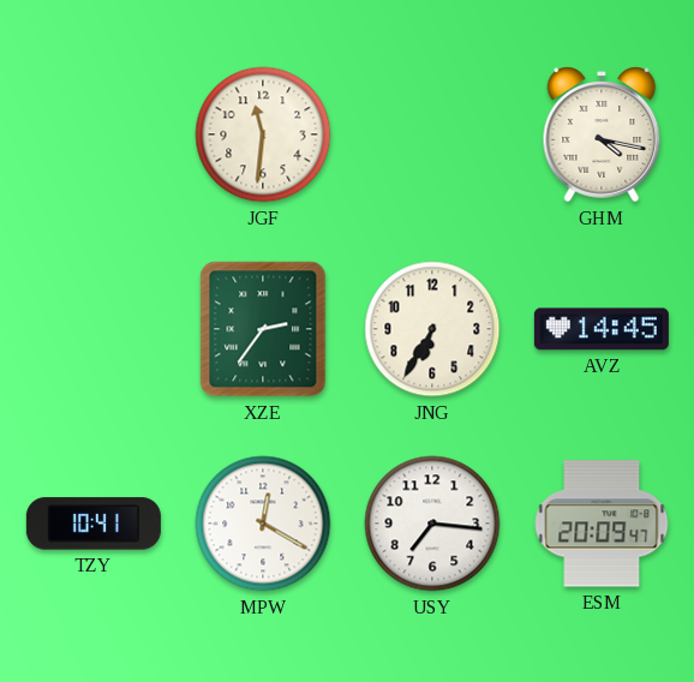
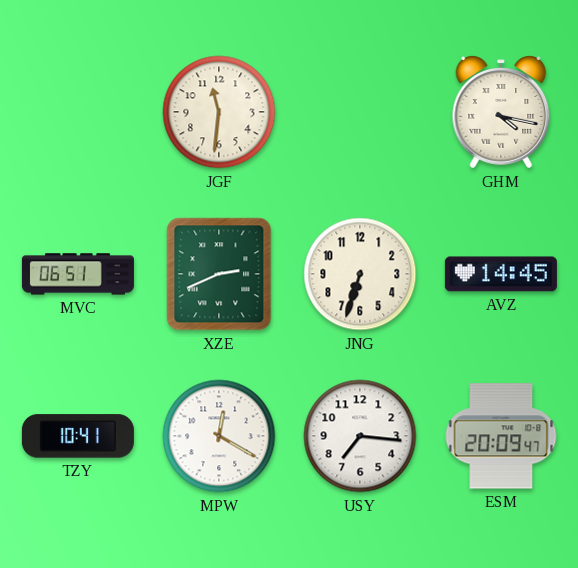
MVC: none -> 06:51
XZE: 2:36 -> 2:41
JNG: 6:35 -> 6:33
